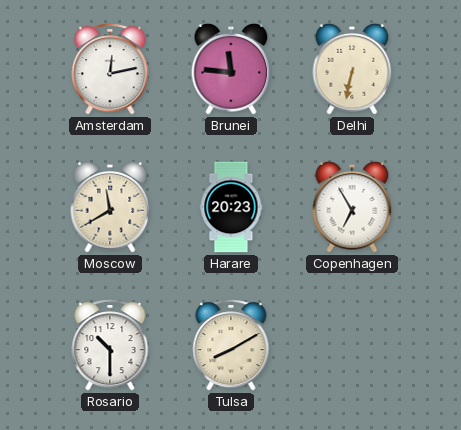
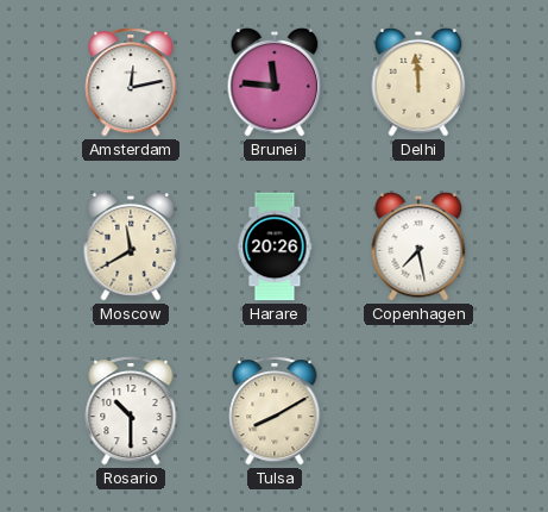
Delhi: 6:32 -> 11:59
Harare: 20:23 -> 20:26
Copenhagen: 6:55 -> 7:28
